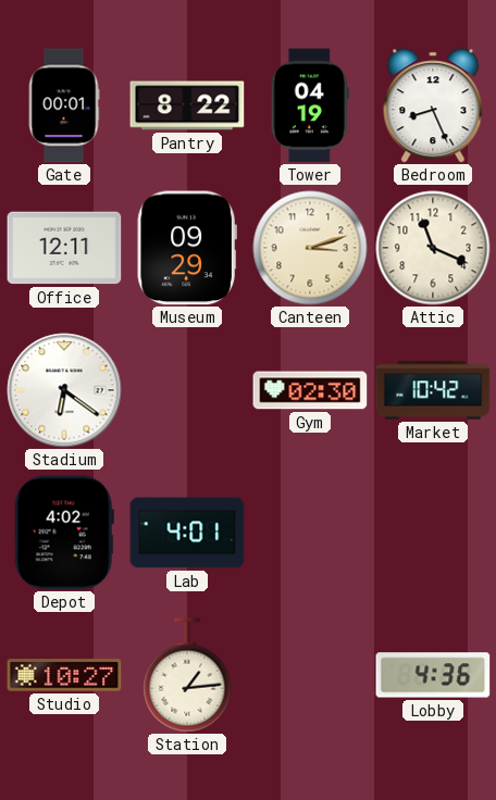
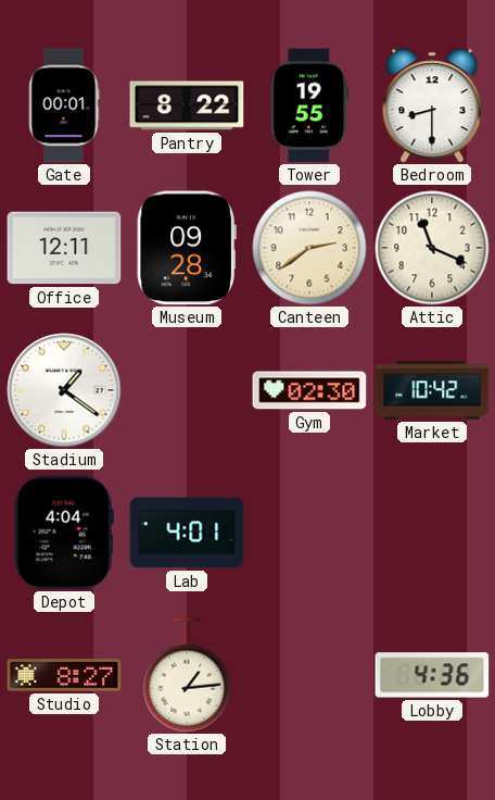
Tower: 04:19 -> 19:55
Bedroom: 8:26 -> 8:30
Museum: 09:29 -> 09:28
Canteen: 3:12 -> 2:39
Stadium: 6:21 -> 1:21
Depot: 4:02 -> 4:04
Studio: 10:27 -> 8:27
